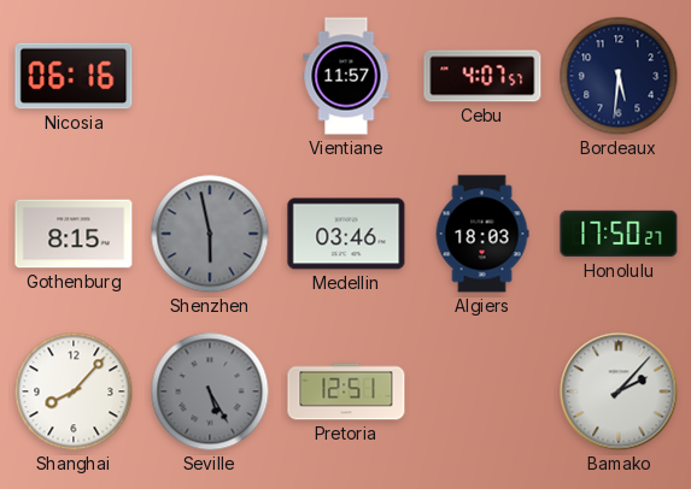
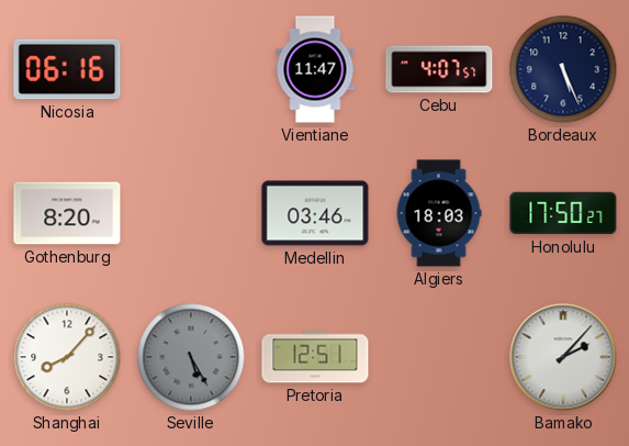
Vientiane: 11:57 -> 11:47
Bordeaux: 5:31 -> 5:26
Gothenburg: 8:15 -> 8:20
Shenzhen: 5:58 -> none
